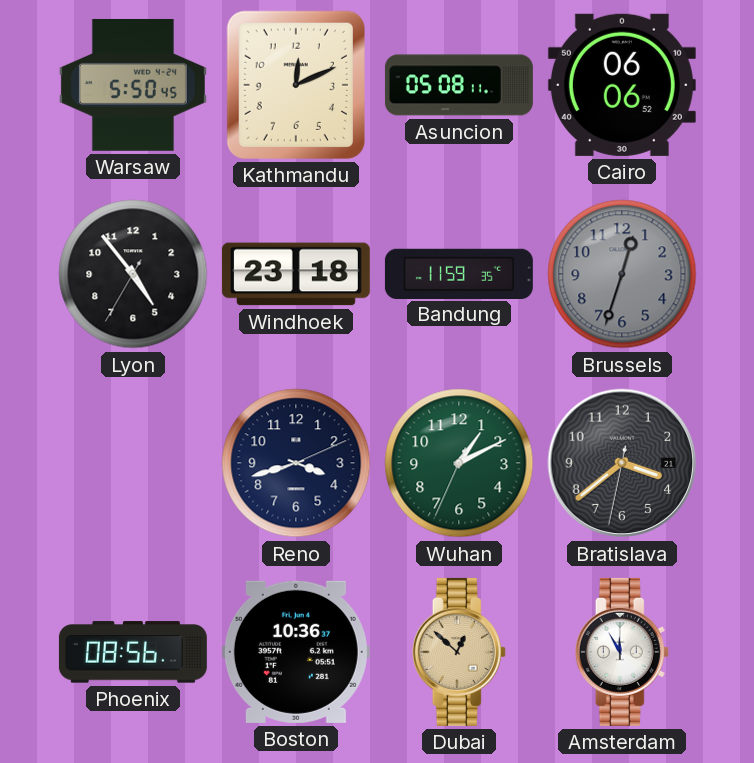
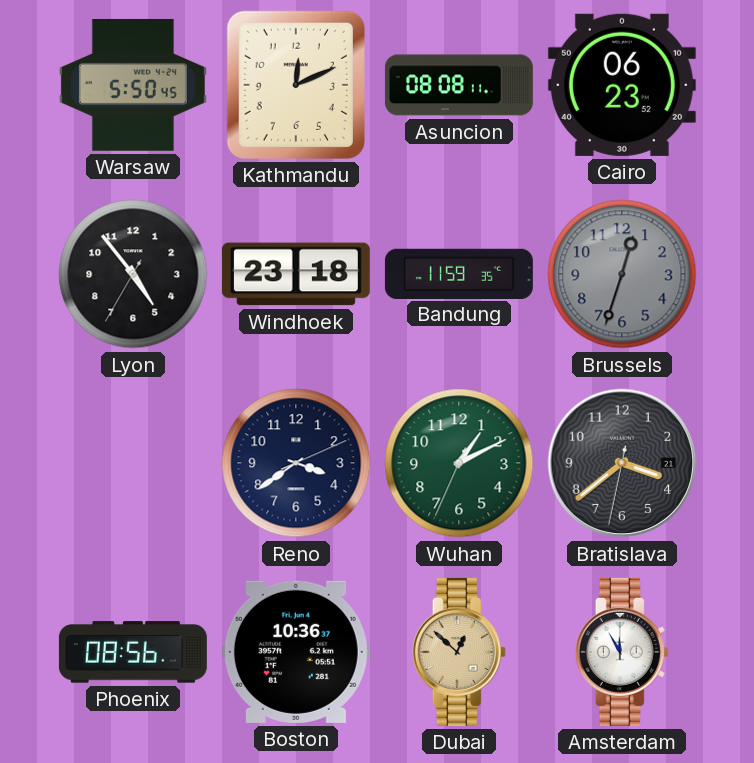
Asuncion: 05:08 -> 08:08
Cairo: 06:06 -> 06:23
Reno: 3:42 -> 3:39
